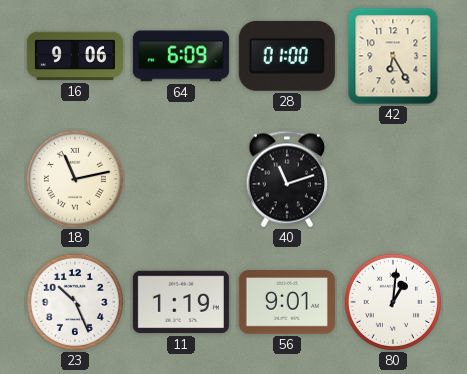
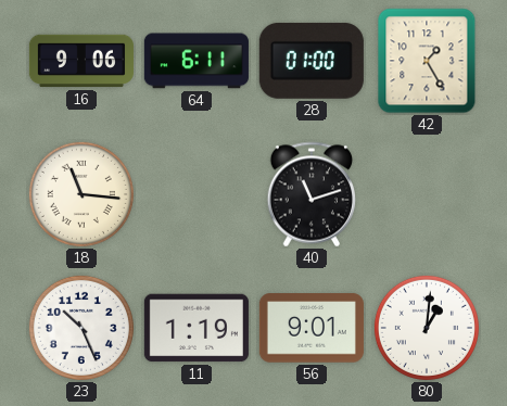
64: 6:09 -> 6:11
42: 6:25 -> 1:25
18: 11:13 -> 11:16
